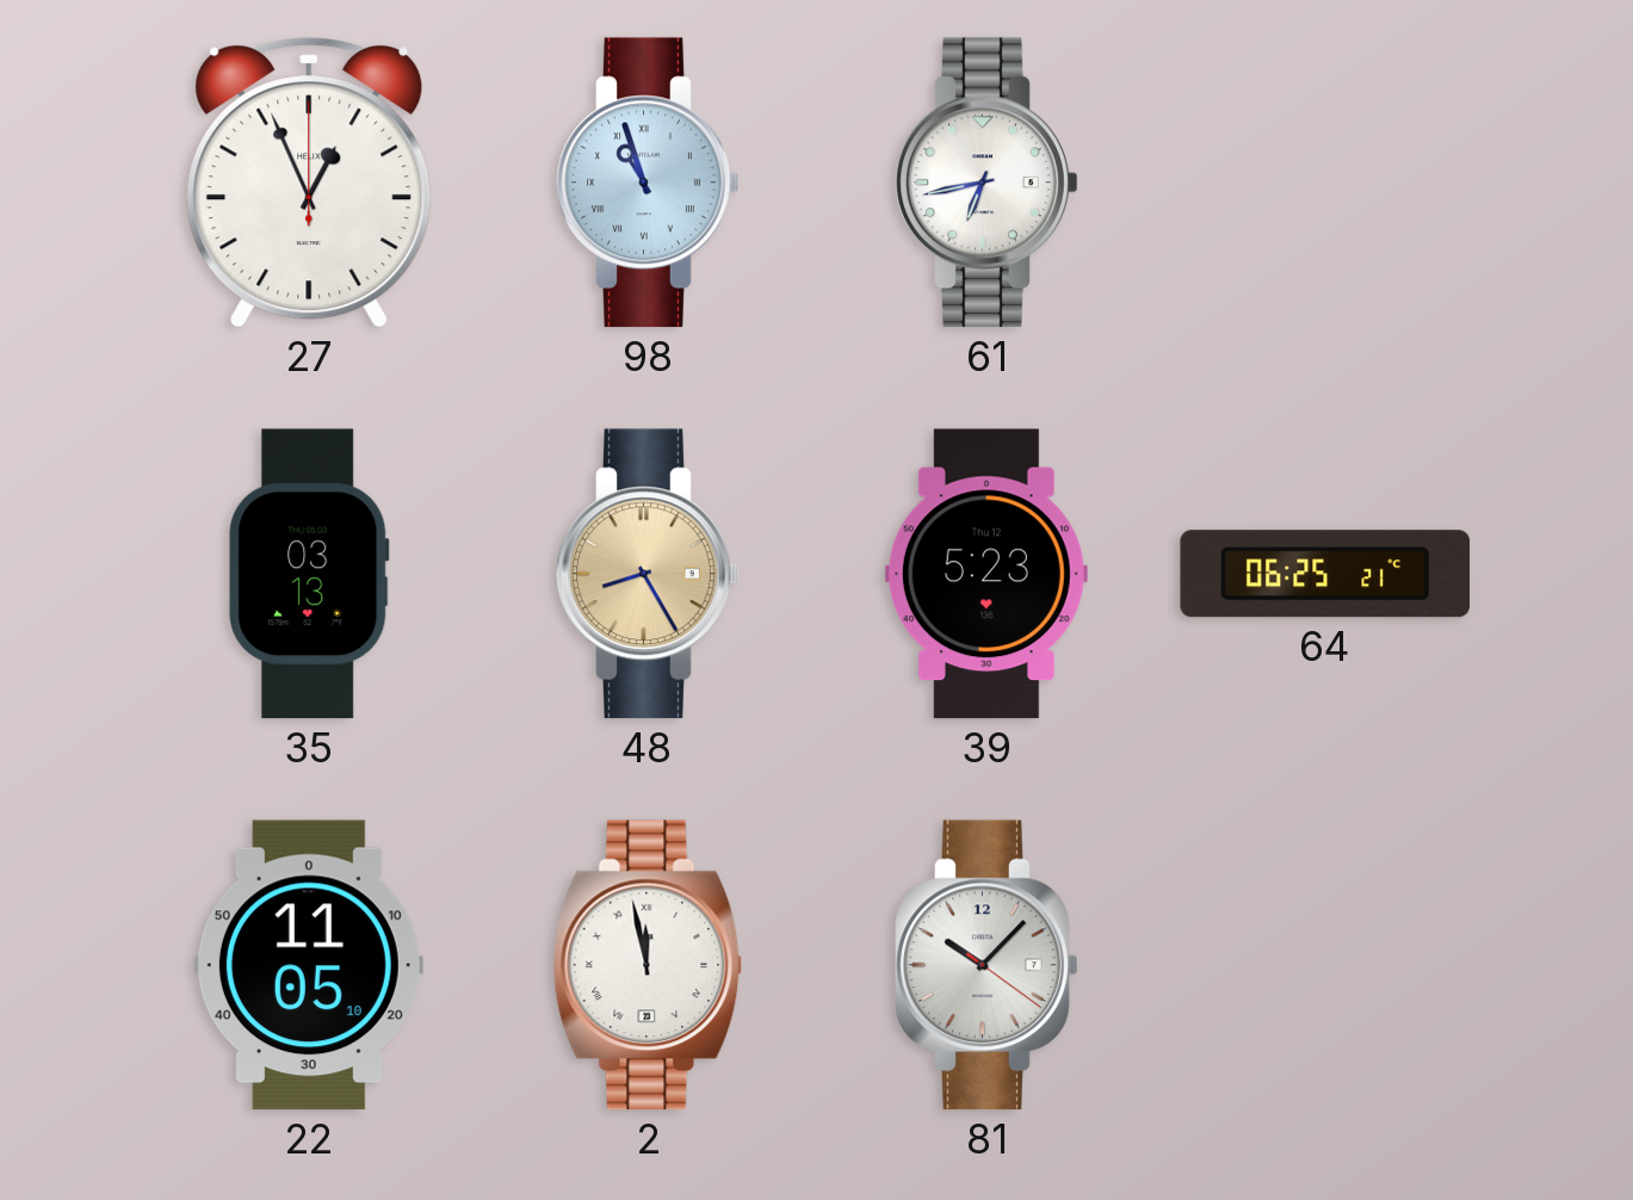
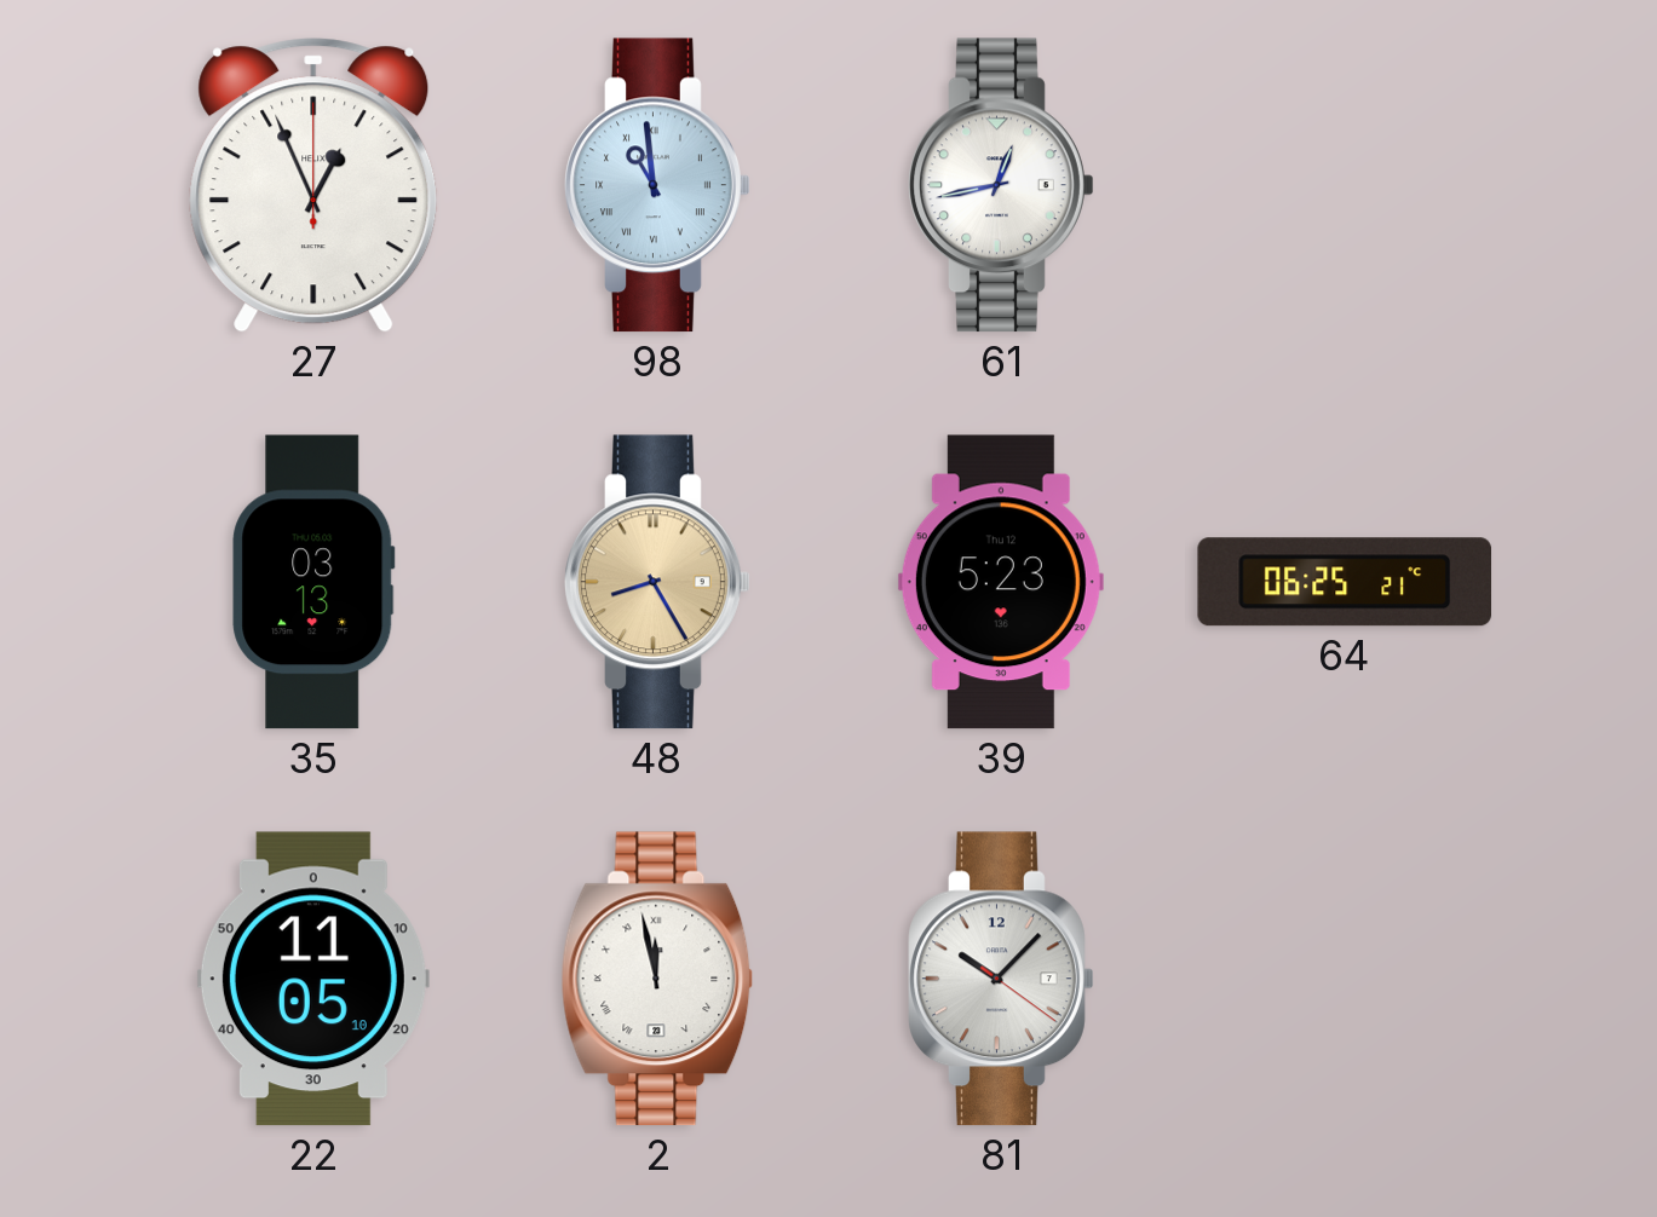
98: 10:57 -> 10:59
61: 6:43 -> 12:43
